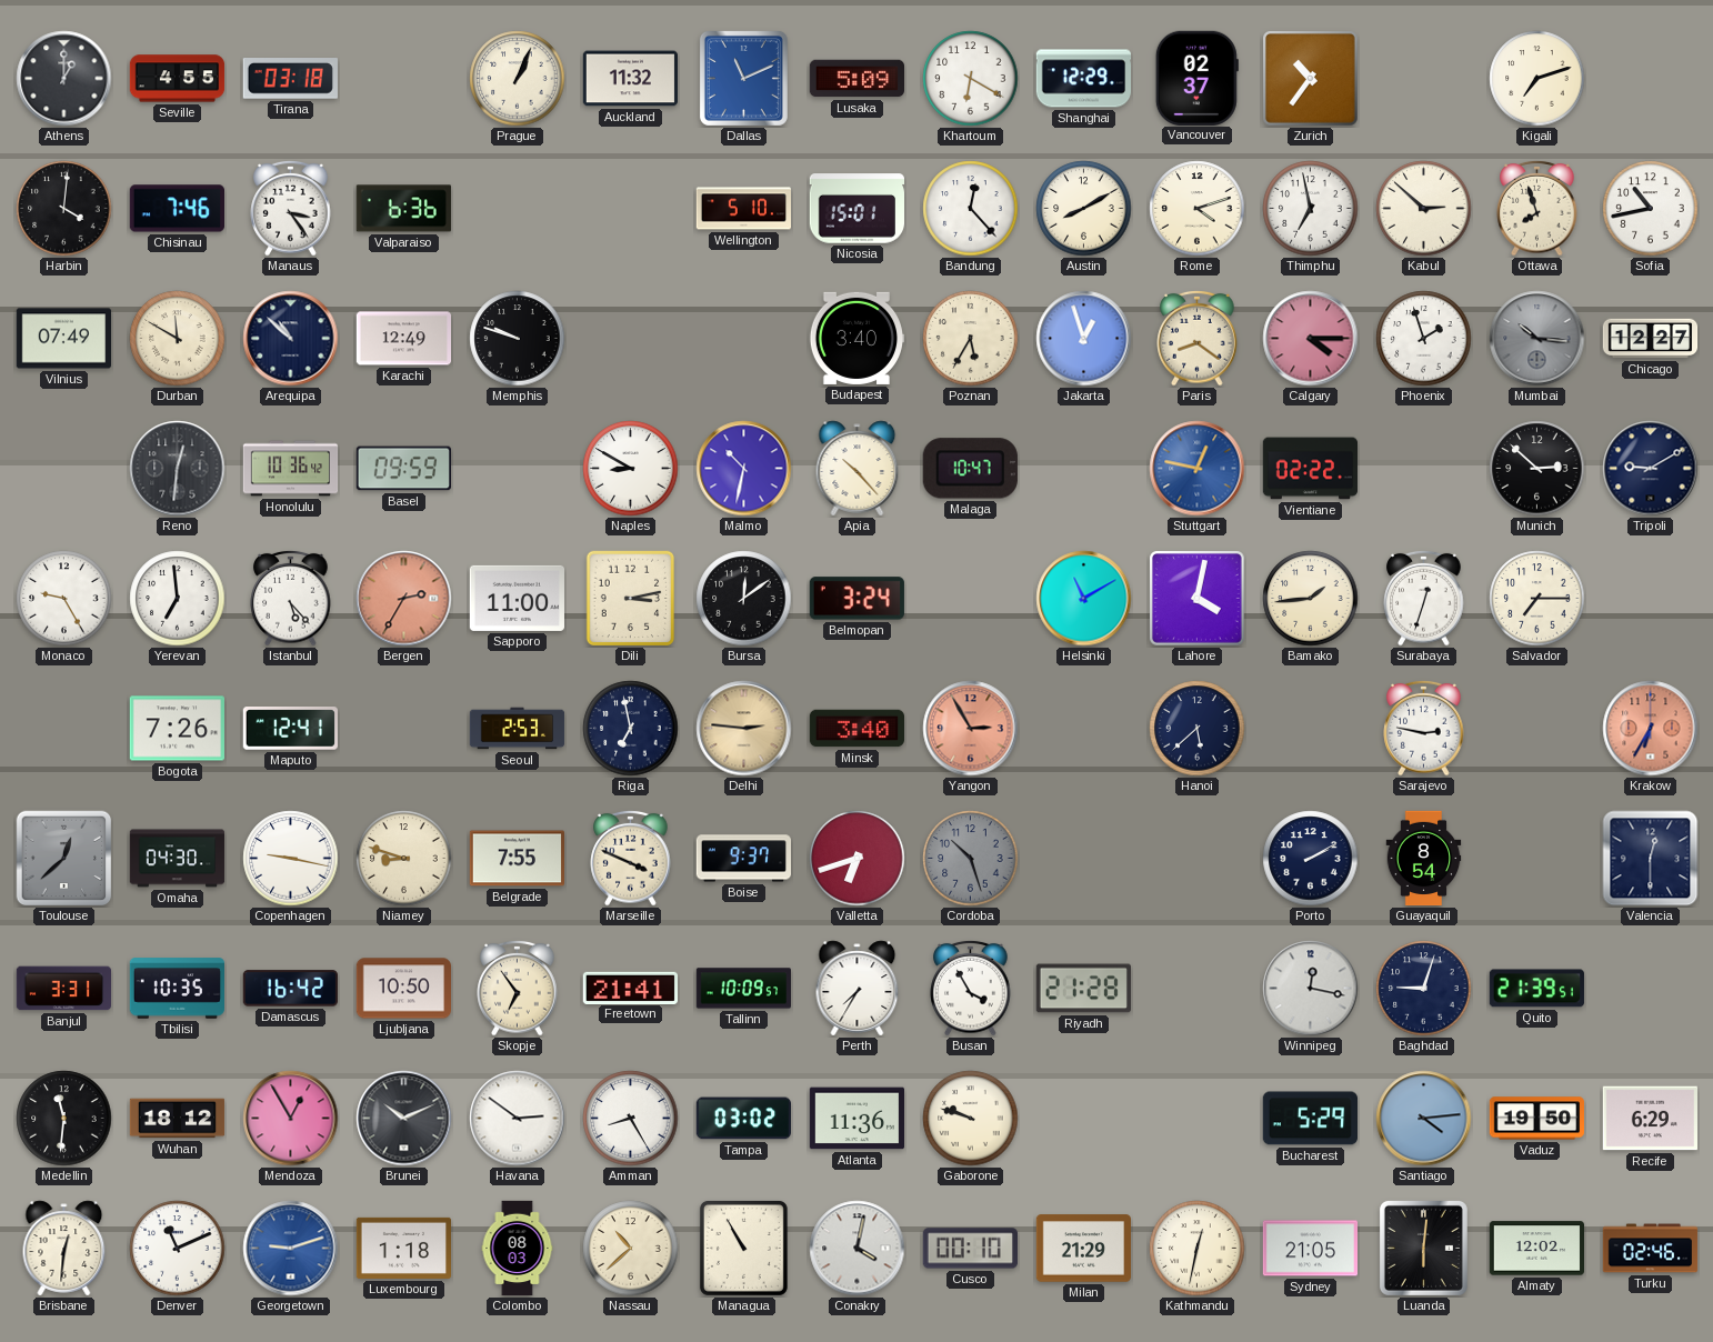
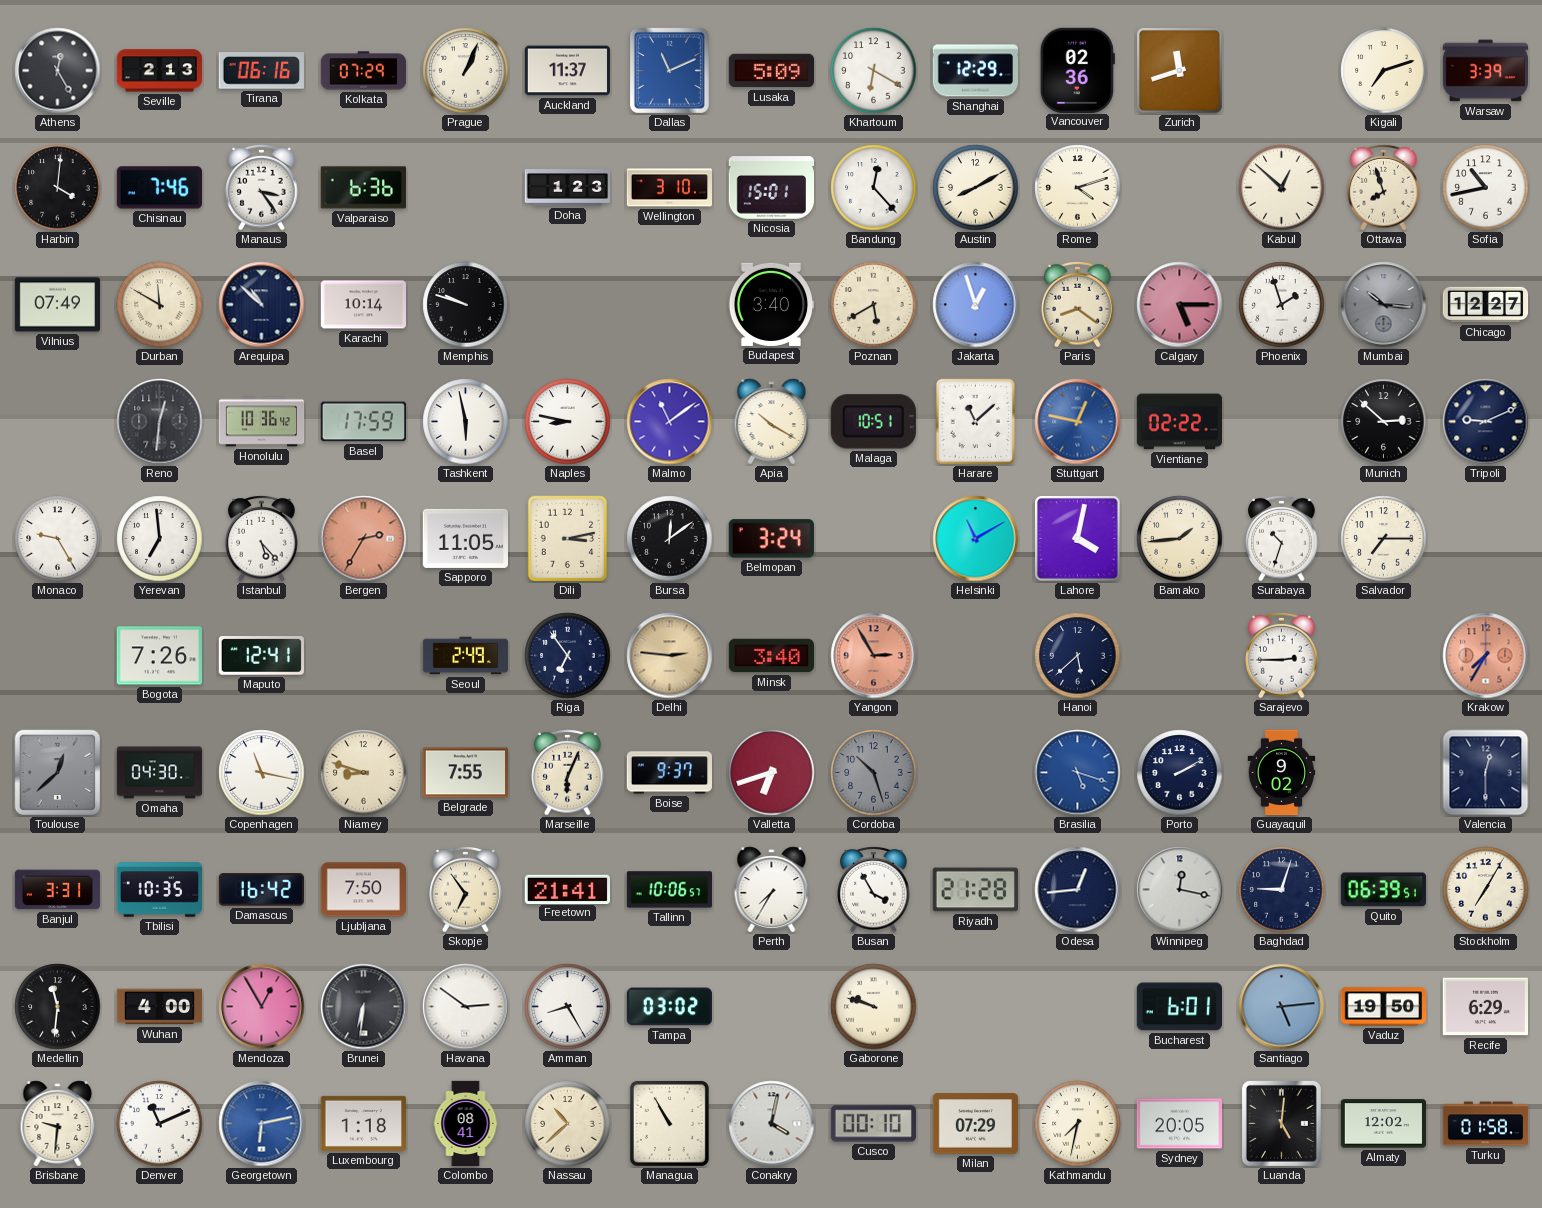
Athens: 1:00 -> 12:25
Seville: 4:55 -> 2:13
Tirana: 03:18 -> 06:16
Kolkata: none -> 07:29
Auckland: 11:32 -> 11:37
Vancouver: 02:37 -> 02:36
Zurich: 10:36 -> 11:42
Warsaw: none -> 3:39
Doha: none -> 1:23
Wellington: 5:10 -> 3:10
Thimphu: 6:58 -> none
Kabul: 2:52 -> 12:52
Karachi: 12:49 -> 10:14
Poznan: 5:35 -> 5:40
Calgary: 4:15 -> 5:15
Basel: 09:59 -> 17:59
Tashkent: none -> 5:58
Naples: 8:50 -> 8:47
Malmo: 10:32 -> 11:09
Apia: 10:23 -> 10:20
Malaga: 10:47 -> 10:51
Harare: none -> 11:08
Tripoli: 9:10 -> 9:11
Sapporo: 11:00 -> 11:05
Surabaya: 12:33 -> 10:33
Seoul: 2:53 -> 2:49
Riga: 6:58 -> 6:54
Sarajevo: 2:47 -> 2:45
Krakow: 6:35 -> 7:35
Copenhagen: 9:17 -> 11:17
Marseille: 3:49 -> 6:04
Brasilia: none -> 5:18
Guayaquil: 8:54 -> 9:02
Ljubljana: 10:50 -> 7:50
Tallinn: 10:09 -> 10:06
Odesa: none -> 12:44
Quito: 21:39 -> 06:39
Stockholm: none -> 7:05
Wuhan: 18:12 -> 4:00
Brunei: 10:11 -> 6:31
Atlanta: 11:36 -> none
Bucharest: 5:29 -> 6:01
Santiago: 4:14 -> 5:14
Brisbane: 12:31 -> 9:31
Georgetown: 9:12 -> 6:13
Colombo: 08:03 -> 08:41
Milan: 21:29 -> 07:29
Kathmandu: 12:32 -> 7:32
Sydney: 21:05 -> 20:05
Luanda: 6:01 -> 5:01
Turku: 02:46 -> 01:58
